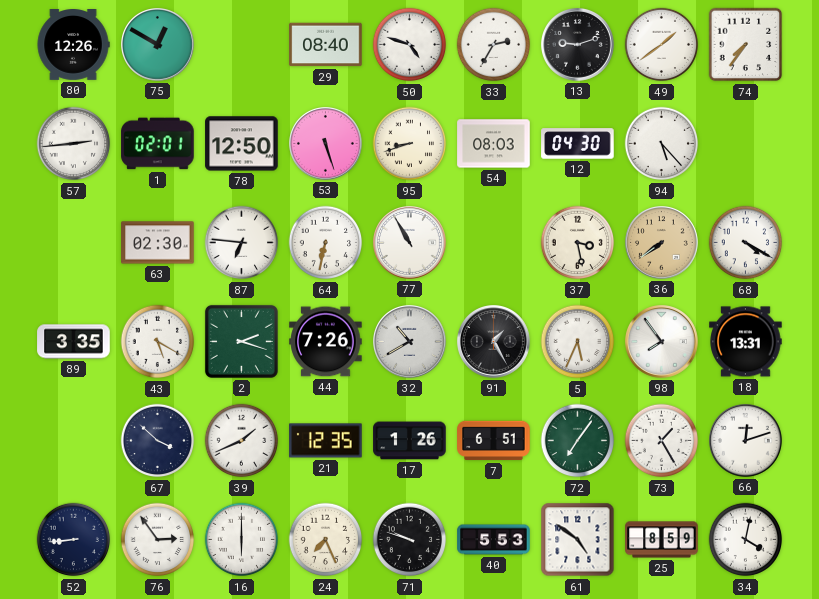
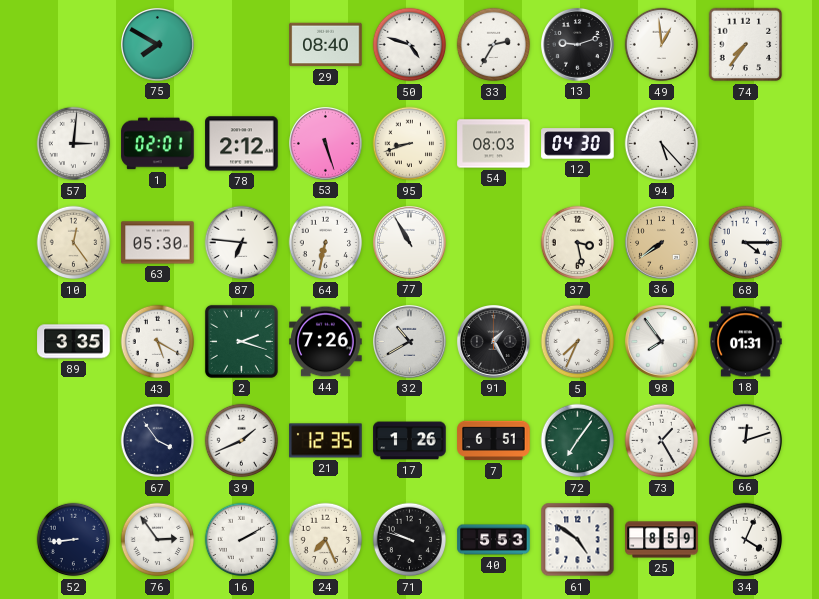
80: 12:26 -> none
75: 12:50 -> 7:50
49: 1:39 -> 12:59
57: 2:44 -> 3:01
78: 12:50 -> 2:12
10: none -> 12:24
63: 02:30 -> 05:30
68: 4:20 -> 4:15
5: 5:34 -> 7:34
18: 13:31 -> 01:31
67: 3:52 -> 3:54
16: 6:00 -> 2:10
34: 4:02 -> 4:04
